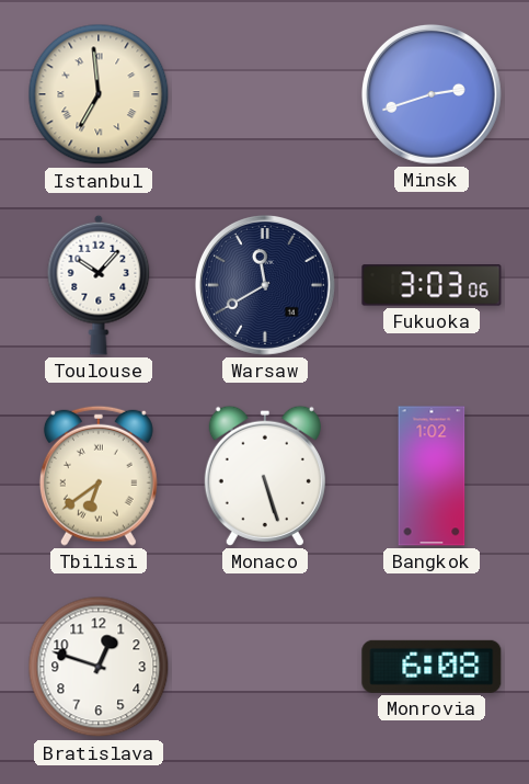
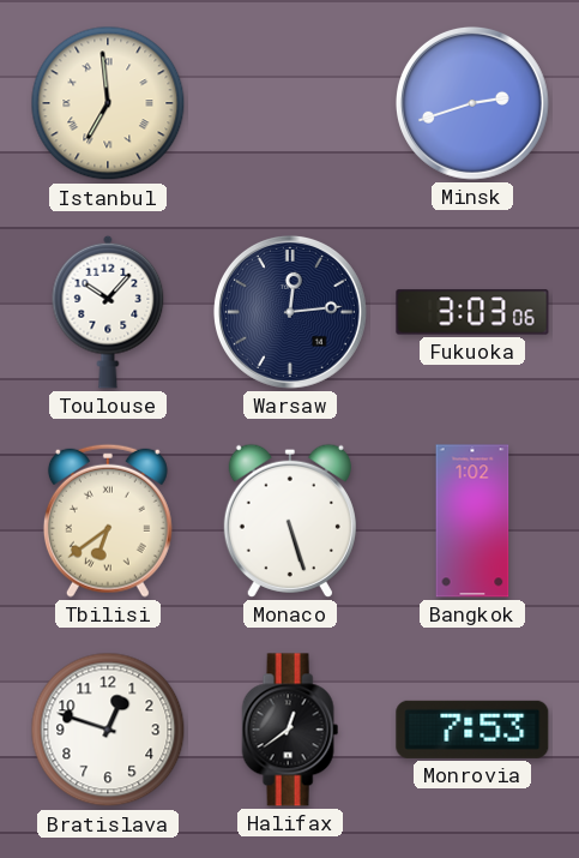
Warsaw: 11:40 -> 12:14
Halifax: none -> 12:39
Monrovia: 6:08 -> 7:53
